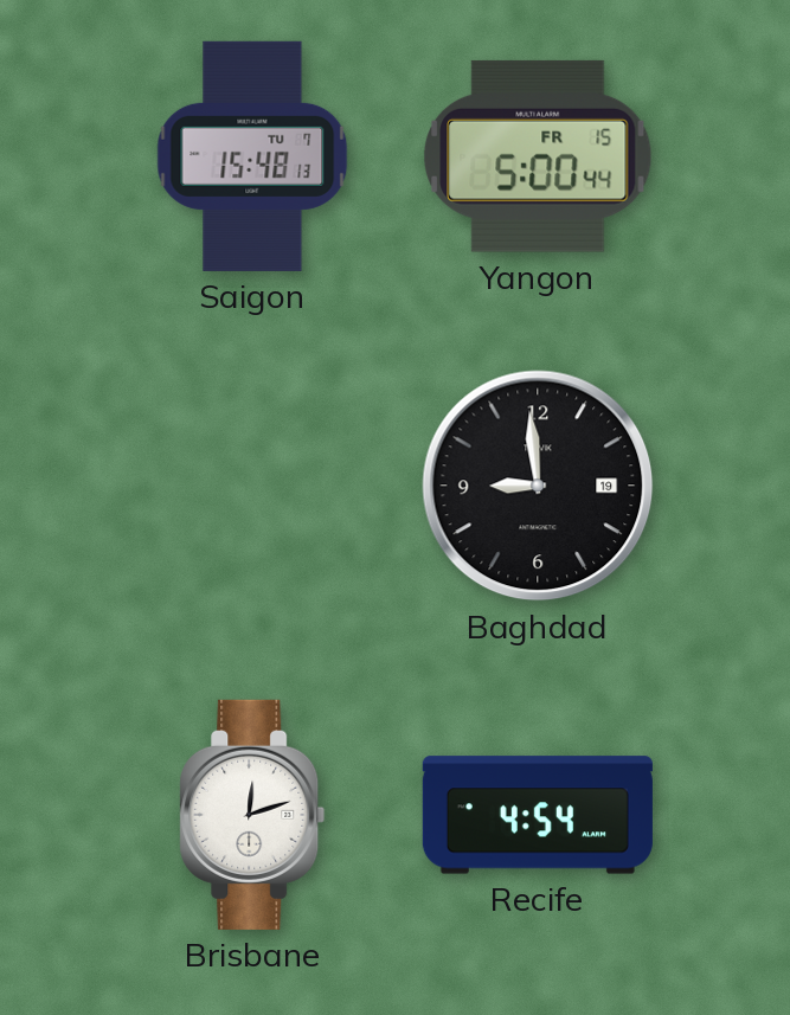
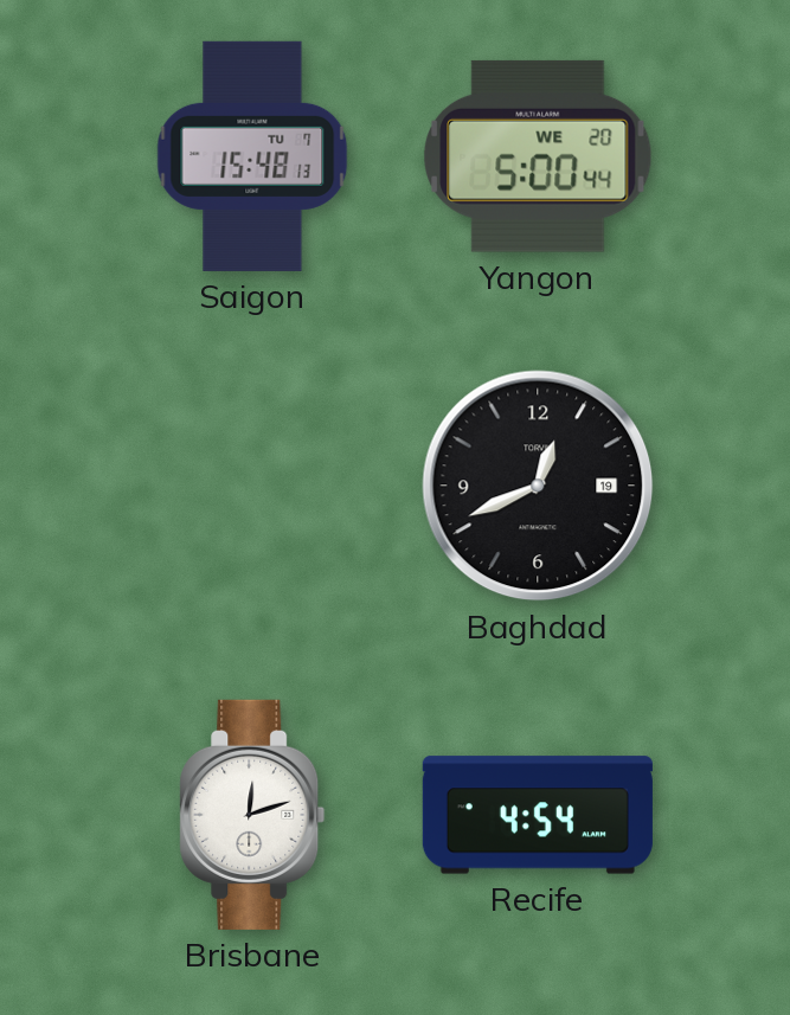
Yangon date: FR 15 -> WE 20
Baghdad: 8:59 -> 12:41
